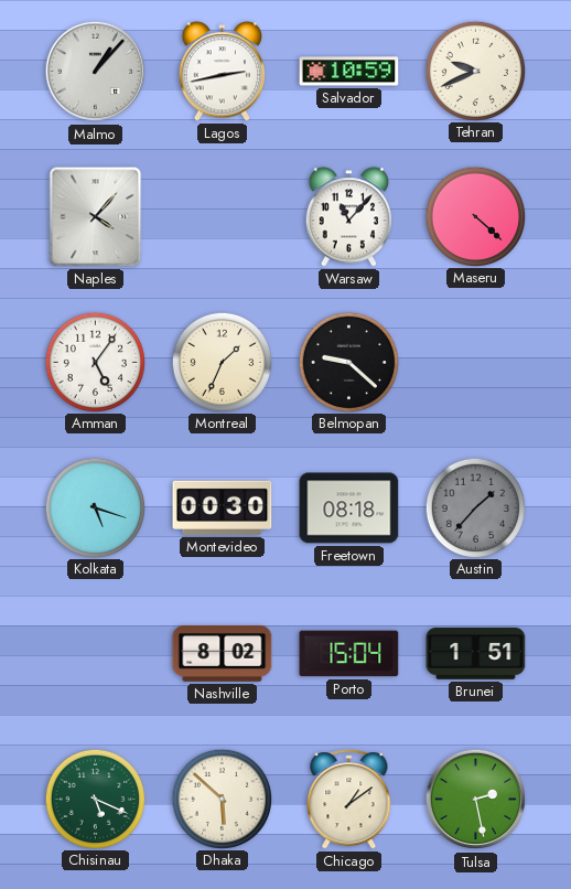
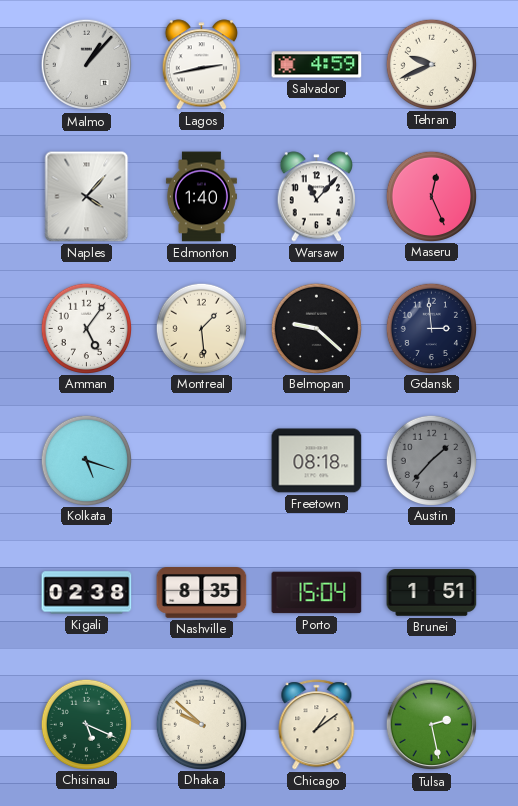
Salvador: 10:59 -> 4:59
Edmonton: none -> 1:40
Maseru: 4:22 -> 12:26
Montreal: 1:34 -> 1:29
Gdansk: none -> 2:59
Montevideo: 00:30 -> none
Kigali: none -> 02:38
Nashville: 8:02 -> 8:35
Dhaka: 5:52 -> 9:52
